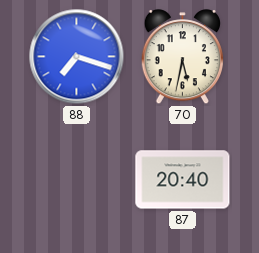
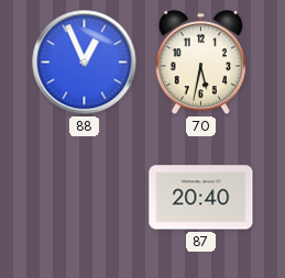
88: 7:18 -> 12:56
